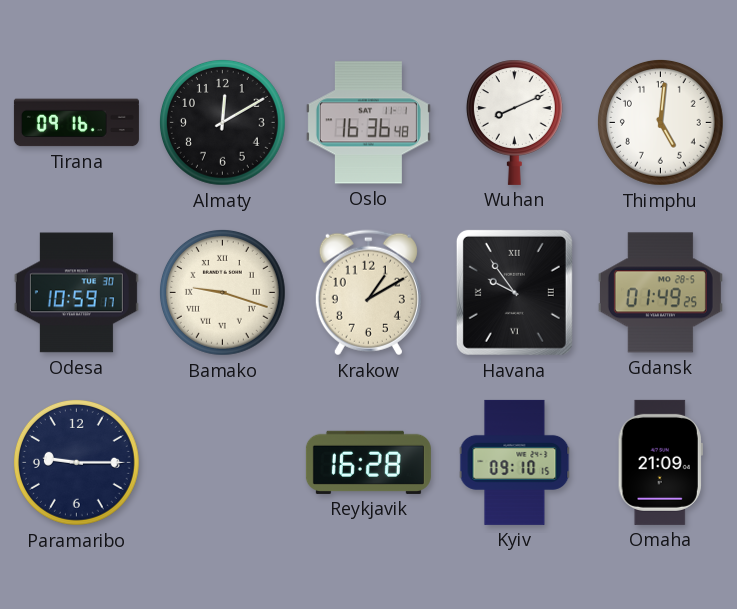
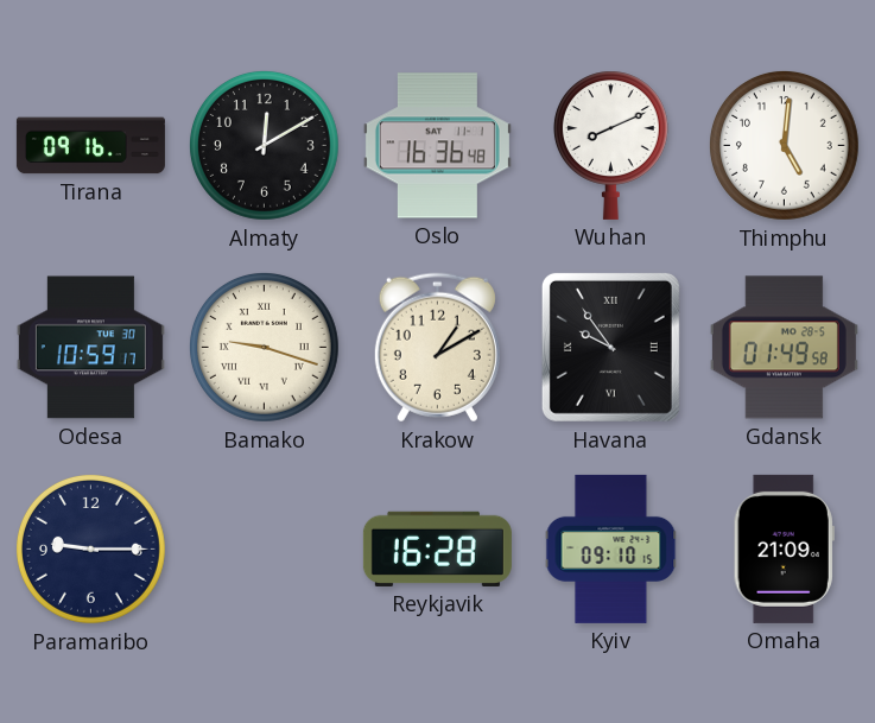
Gdansk: 01:49:25 -> 01:49:58
